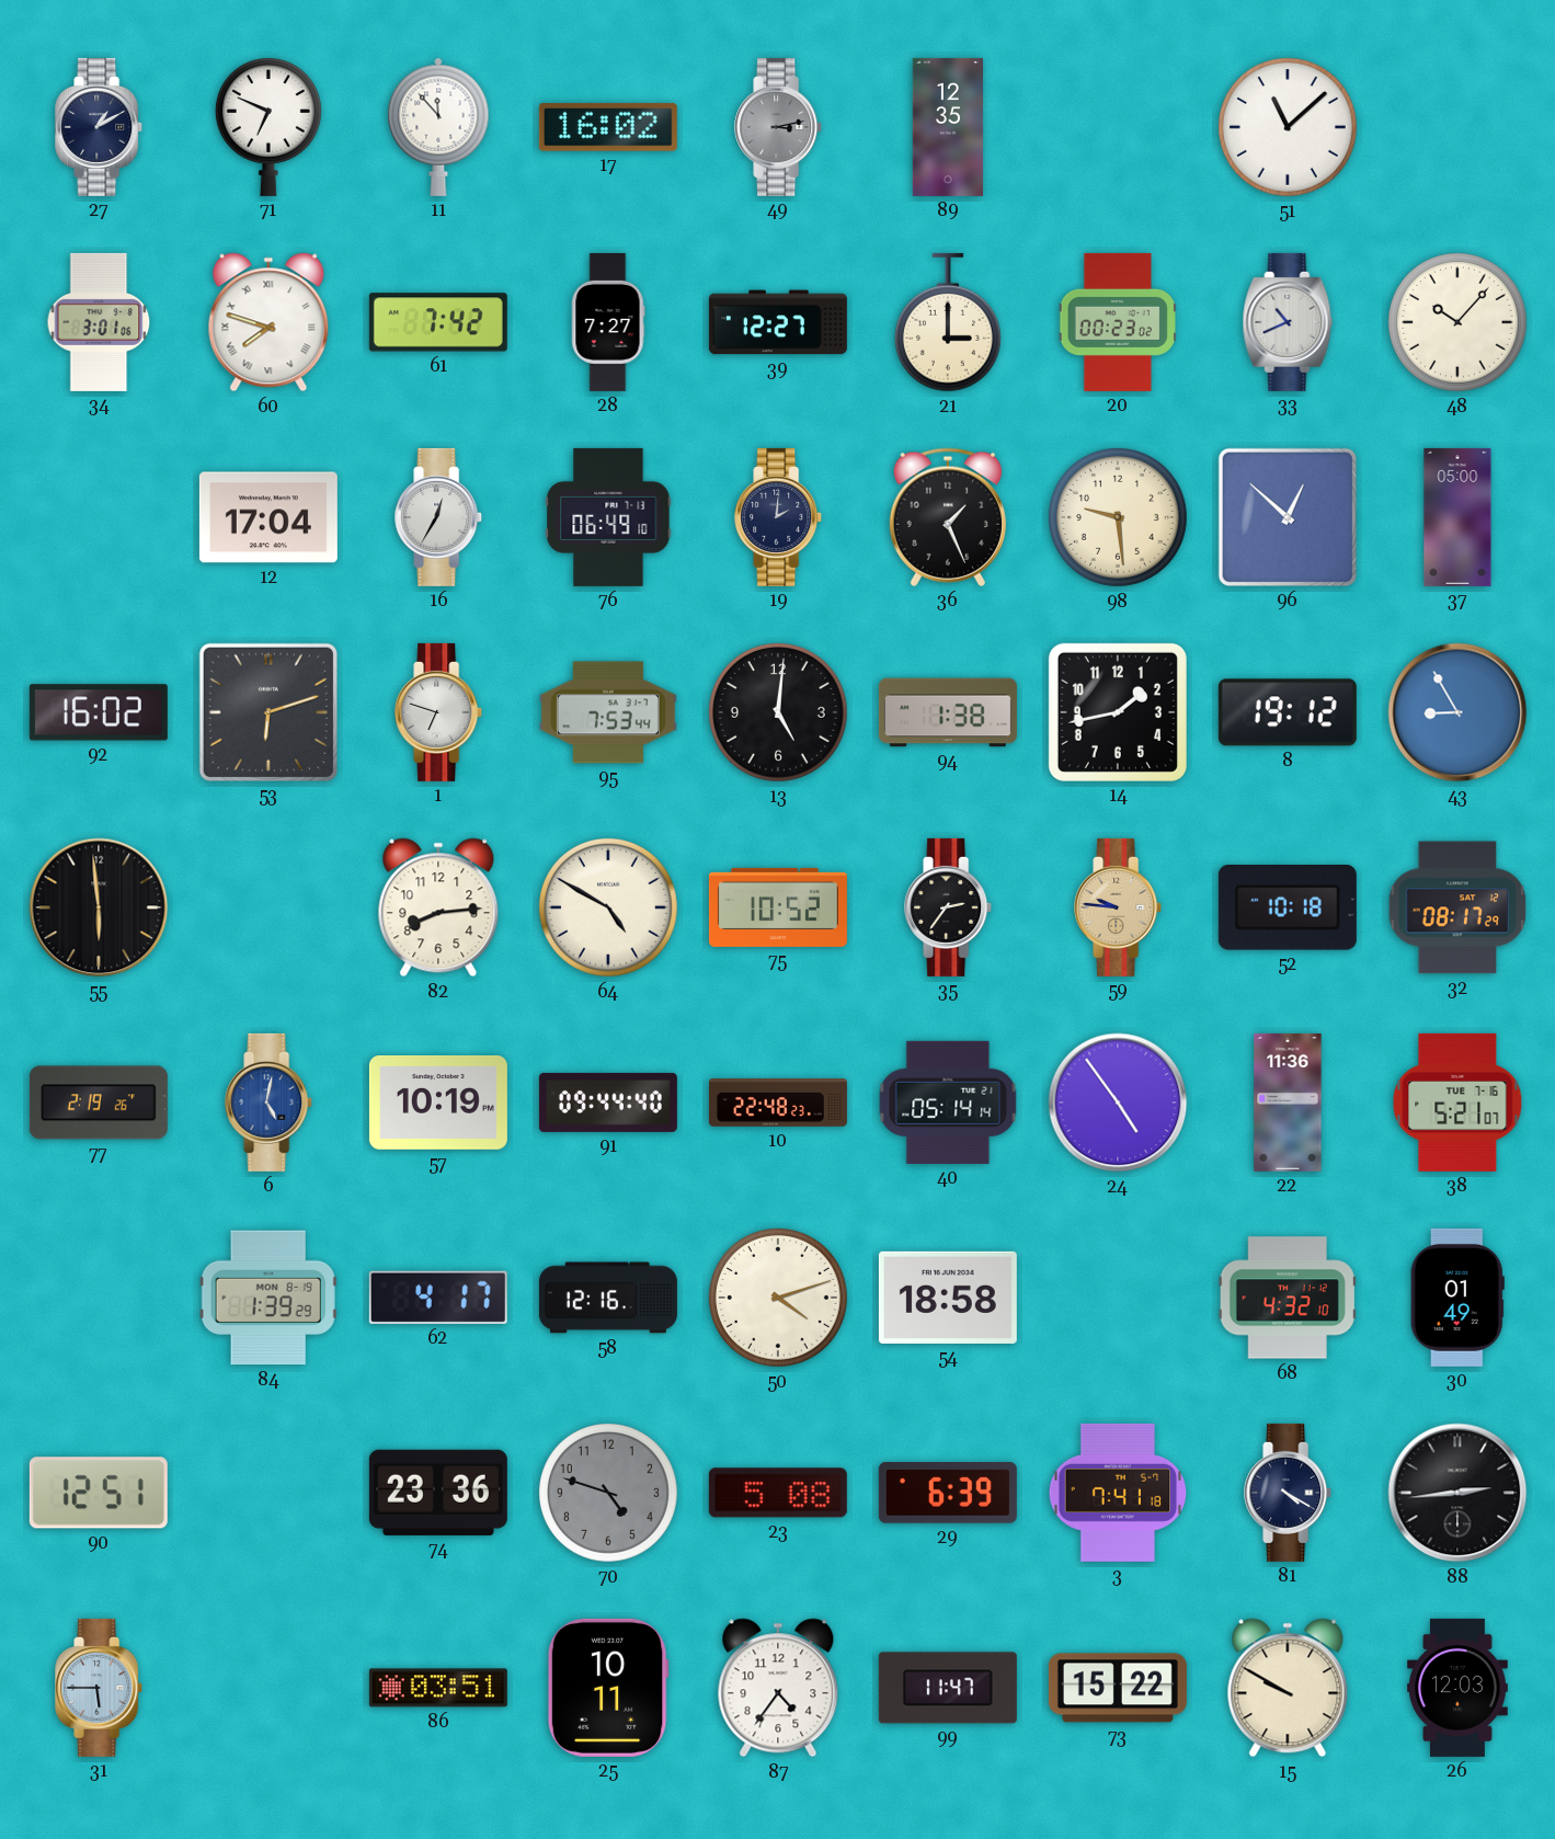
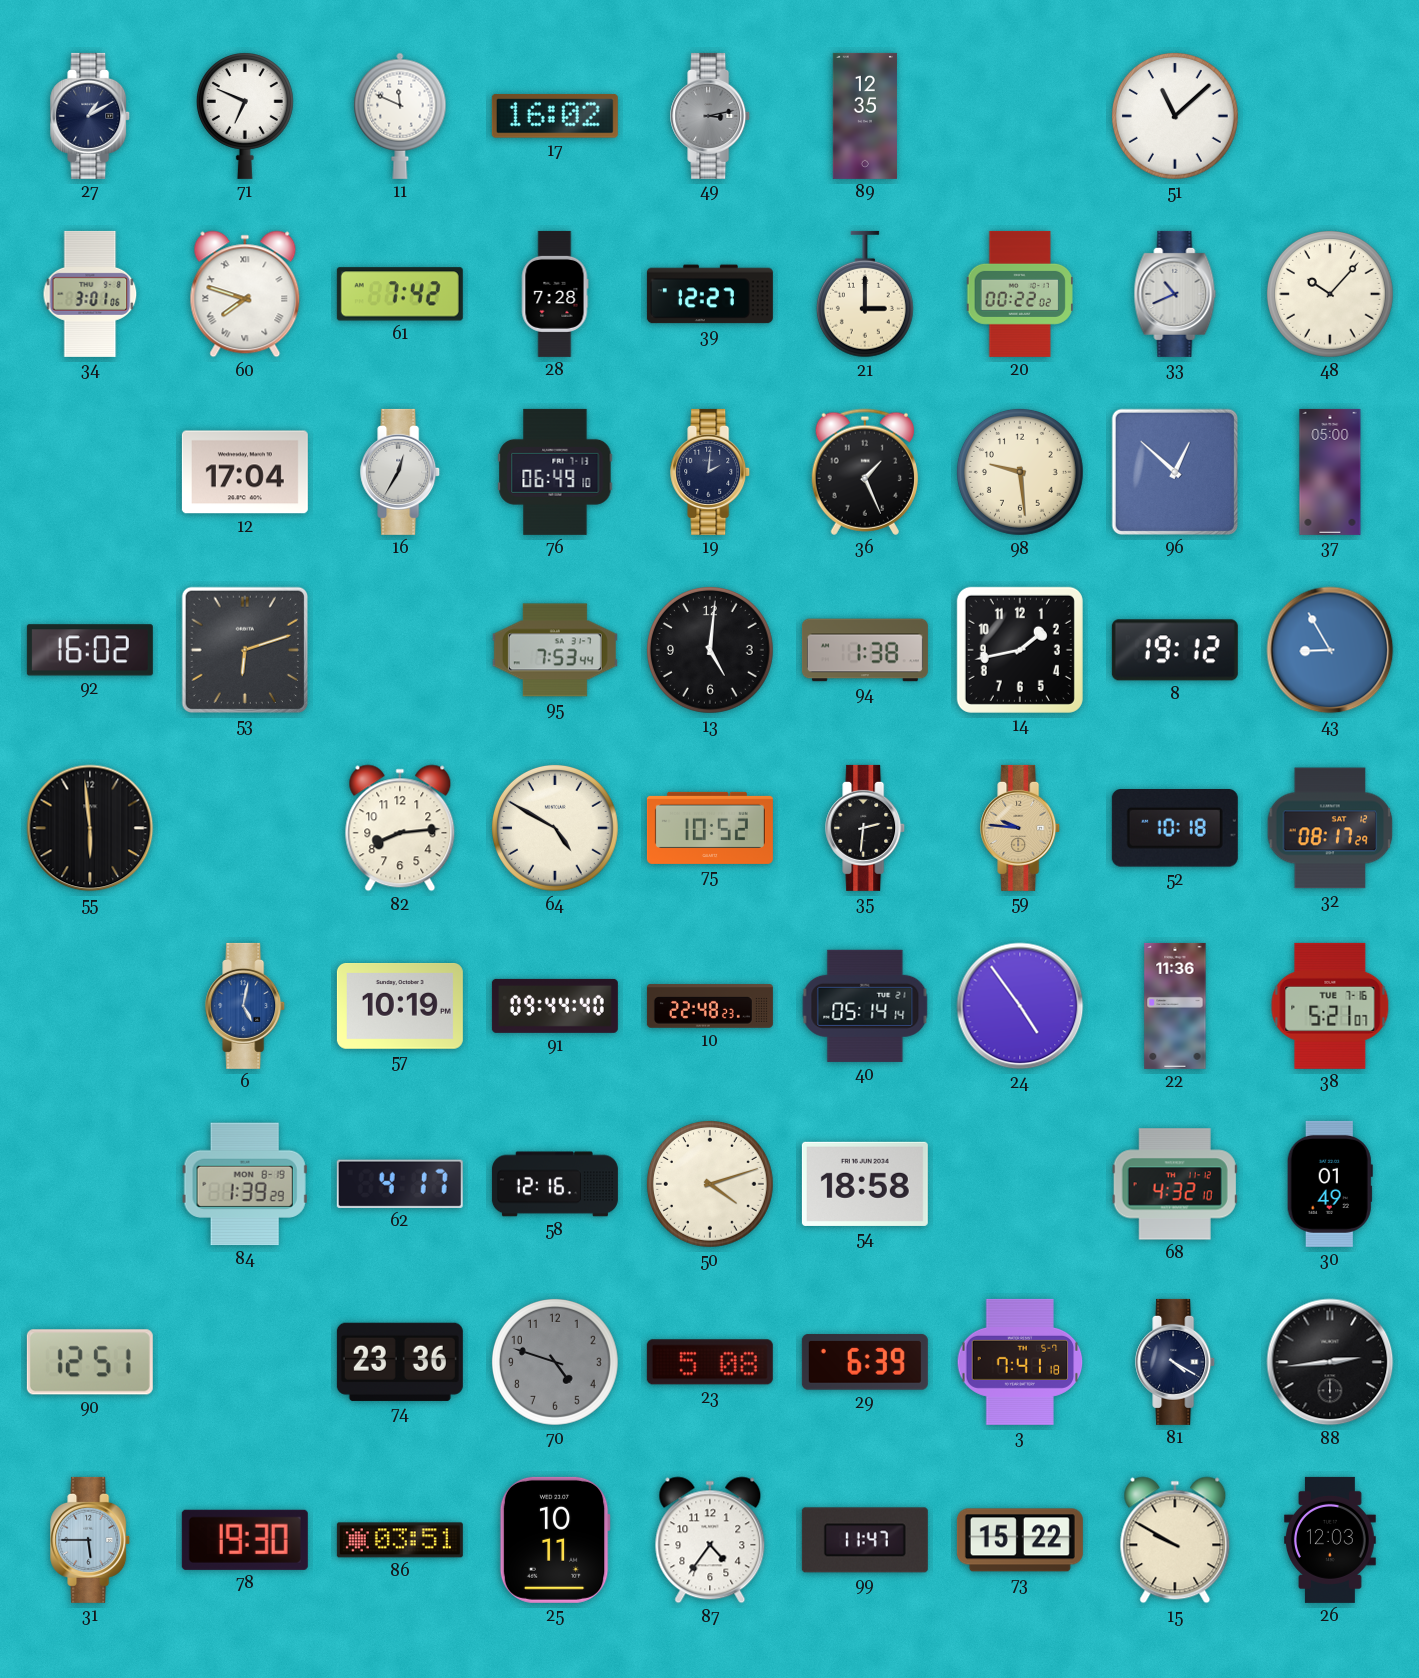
11: 11:53 -> 11:49
28: 7:27 -> 7:28
20: 00:23 -> 00:22
1: 6:48 -> none
35: 2:36 -> 2:31
77: 2:19 -> none
78: none -> 19:30
